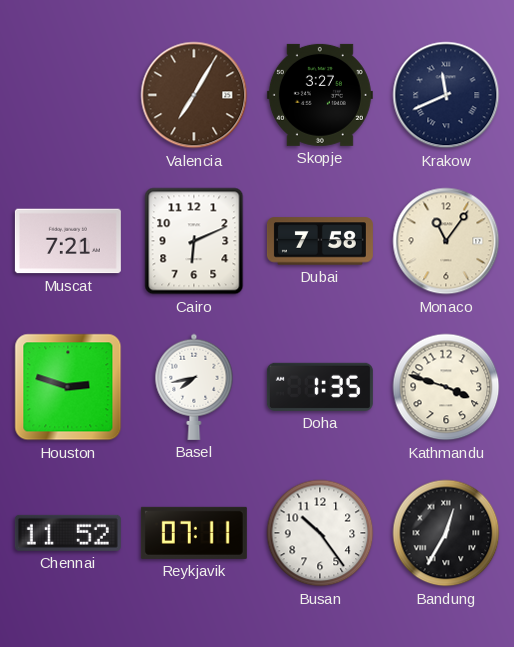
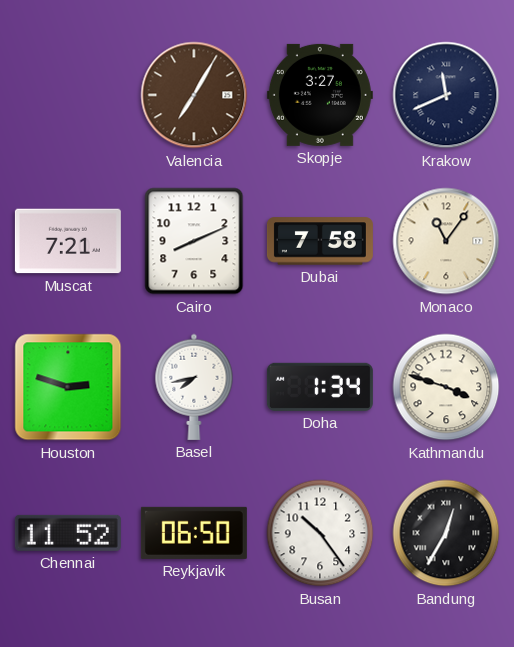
Cairo: 6:11 -> 8:11
Doha: 1:35 -> 1:34
Reykjavik: 07:11 -> 06:50
